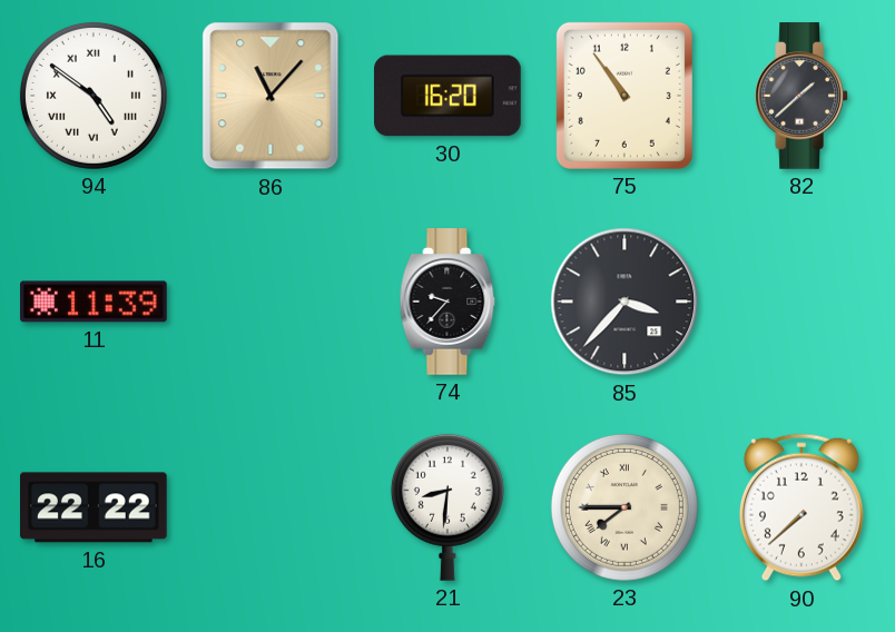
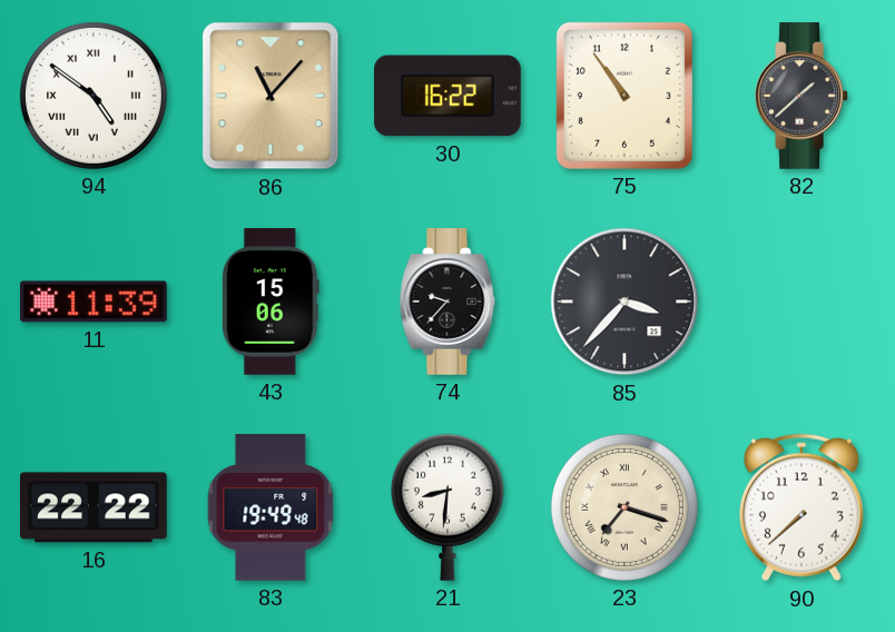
30: 16:20 -> 16:22
43: none -> 15:06
83: none -> 19:49
23: 7:45 -> 7:18
